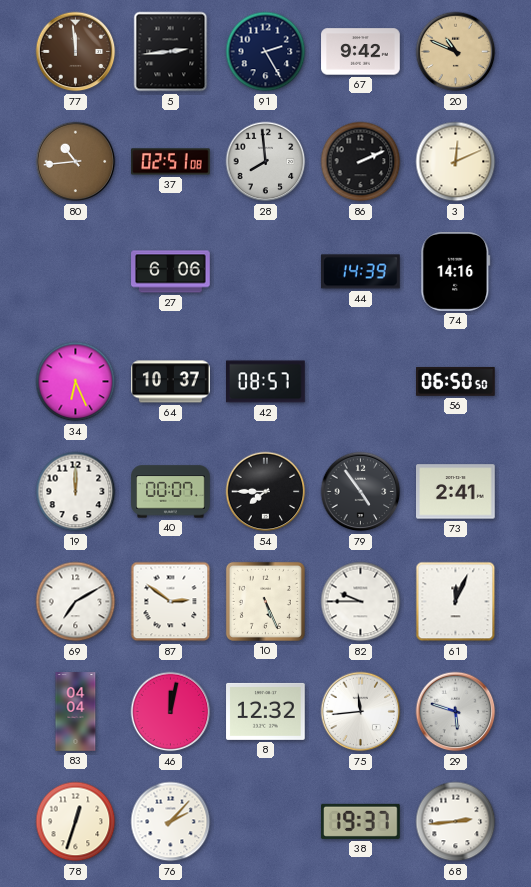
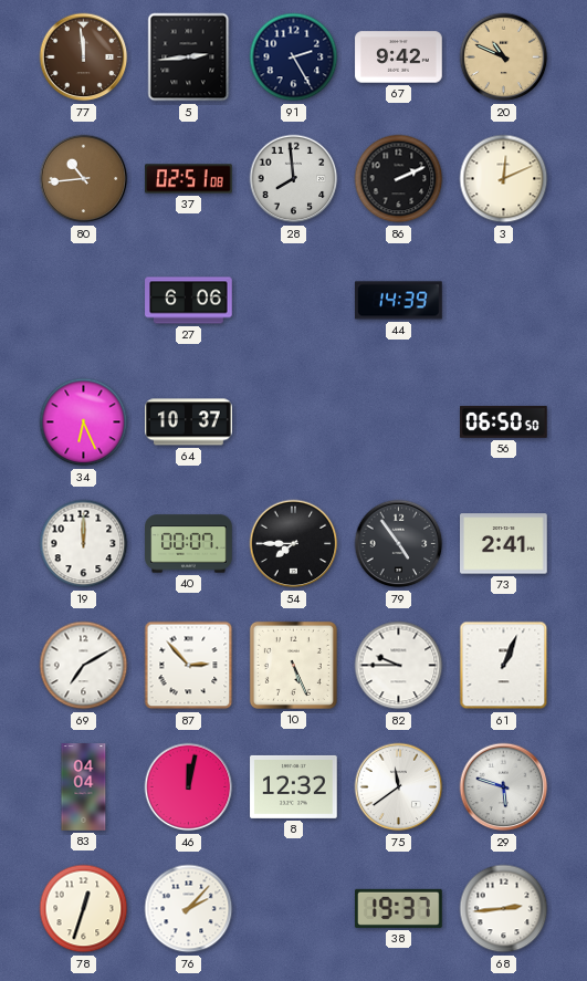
74: 14:16 -> none
42: 08:57 -> none
87: 2:51 -> 2:53
61: 12:04 -> 1:04
75: 11:44 -> 11:39
